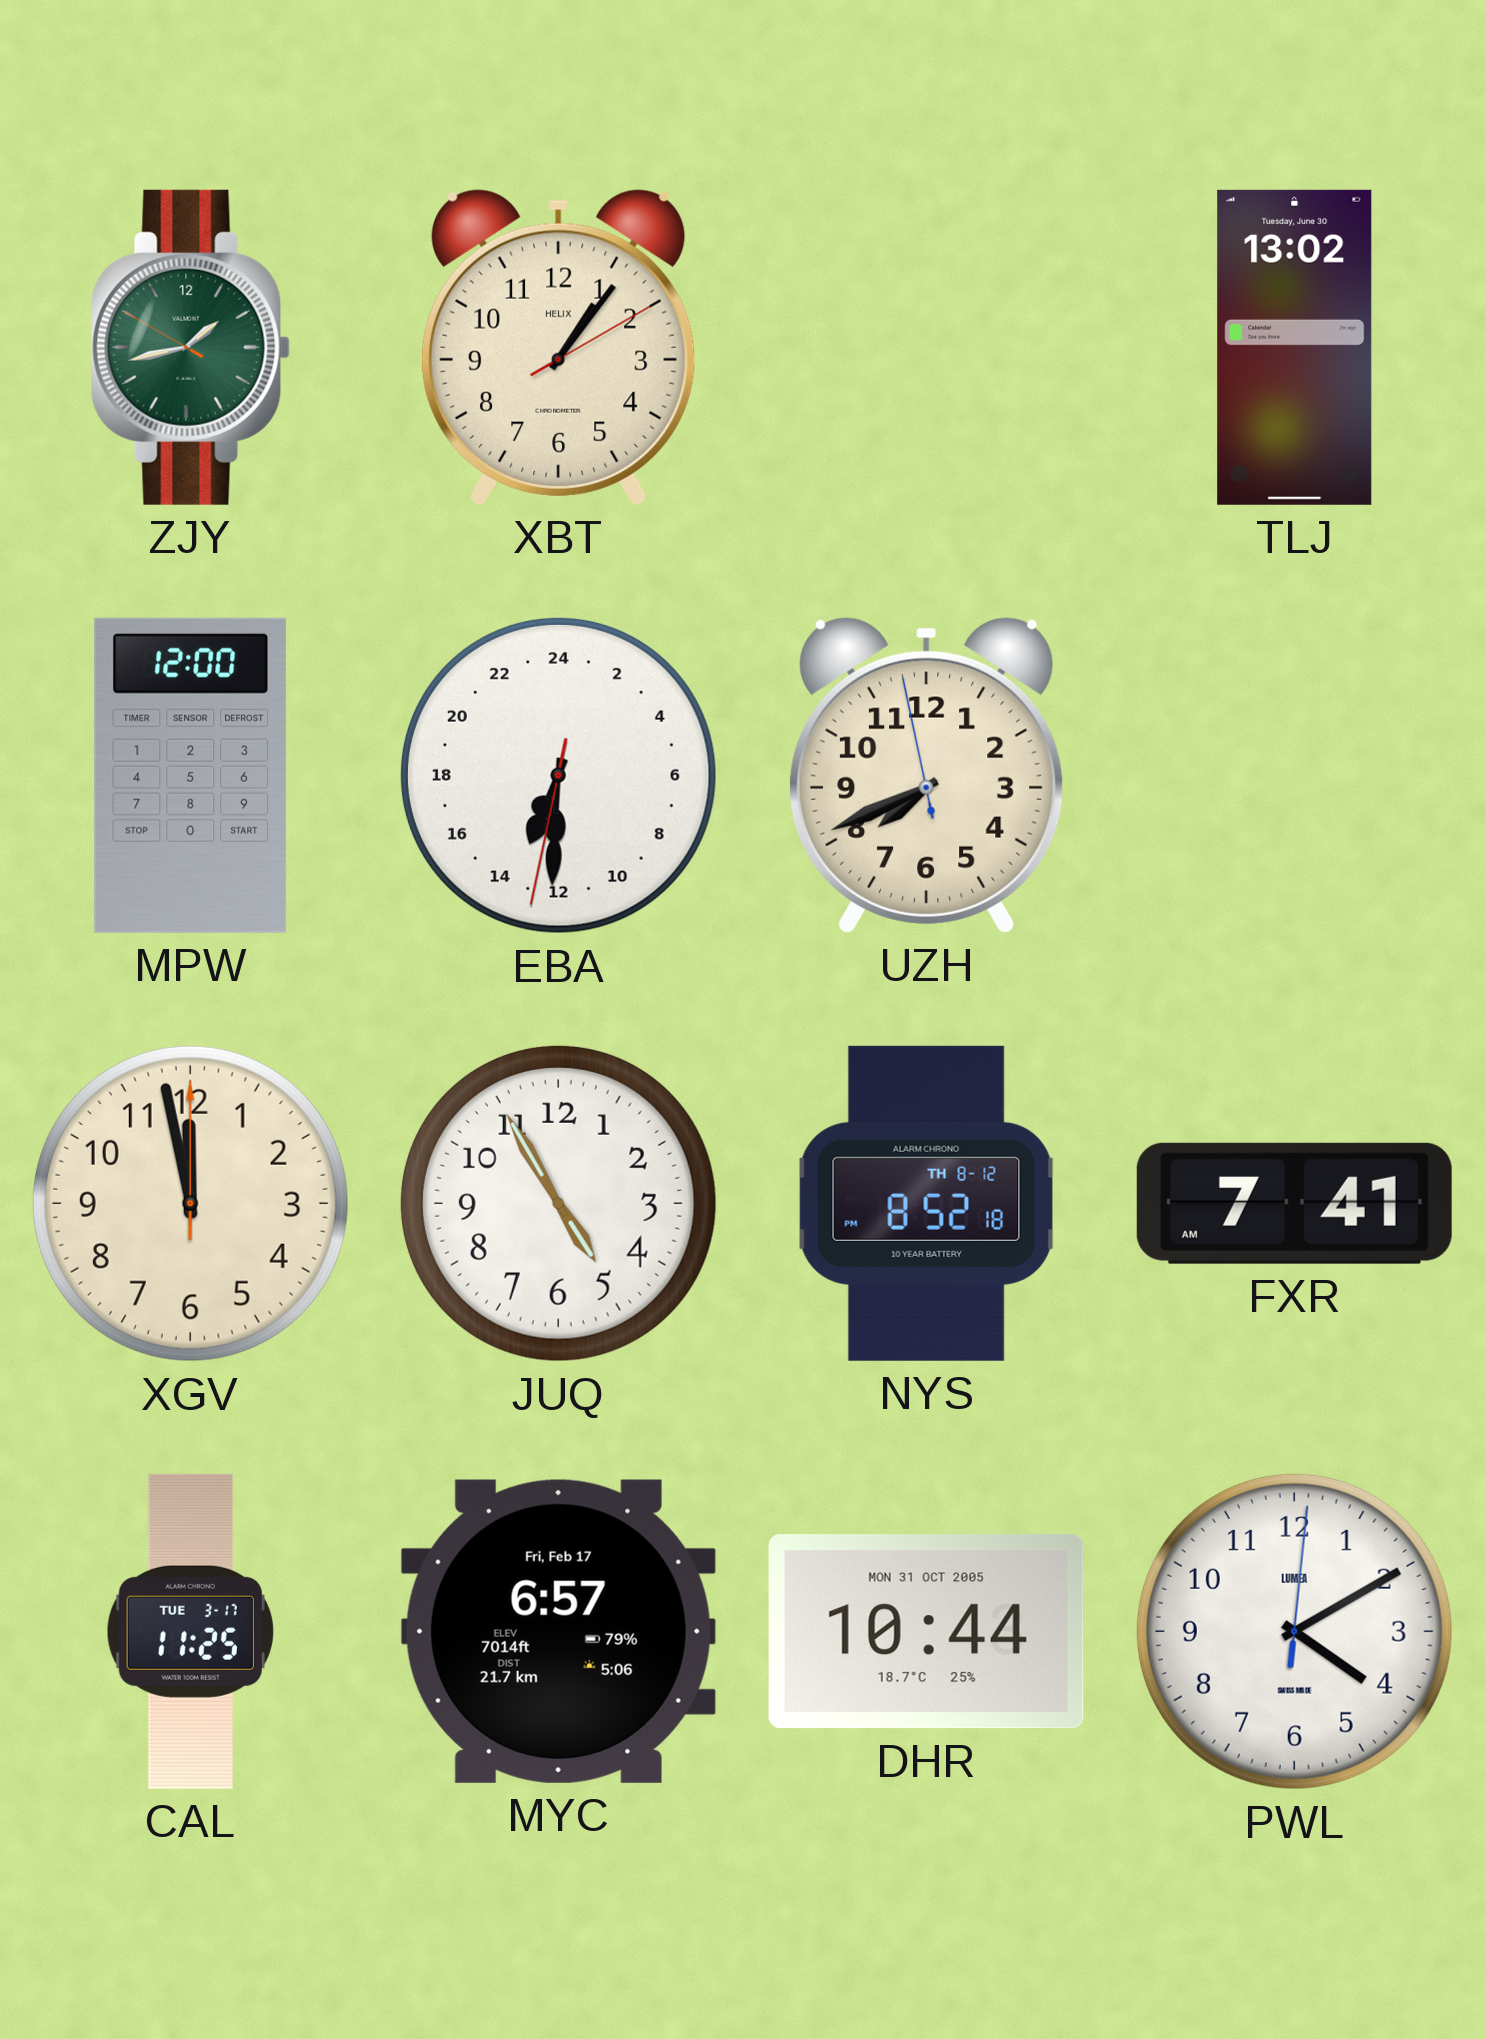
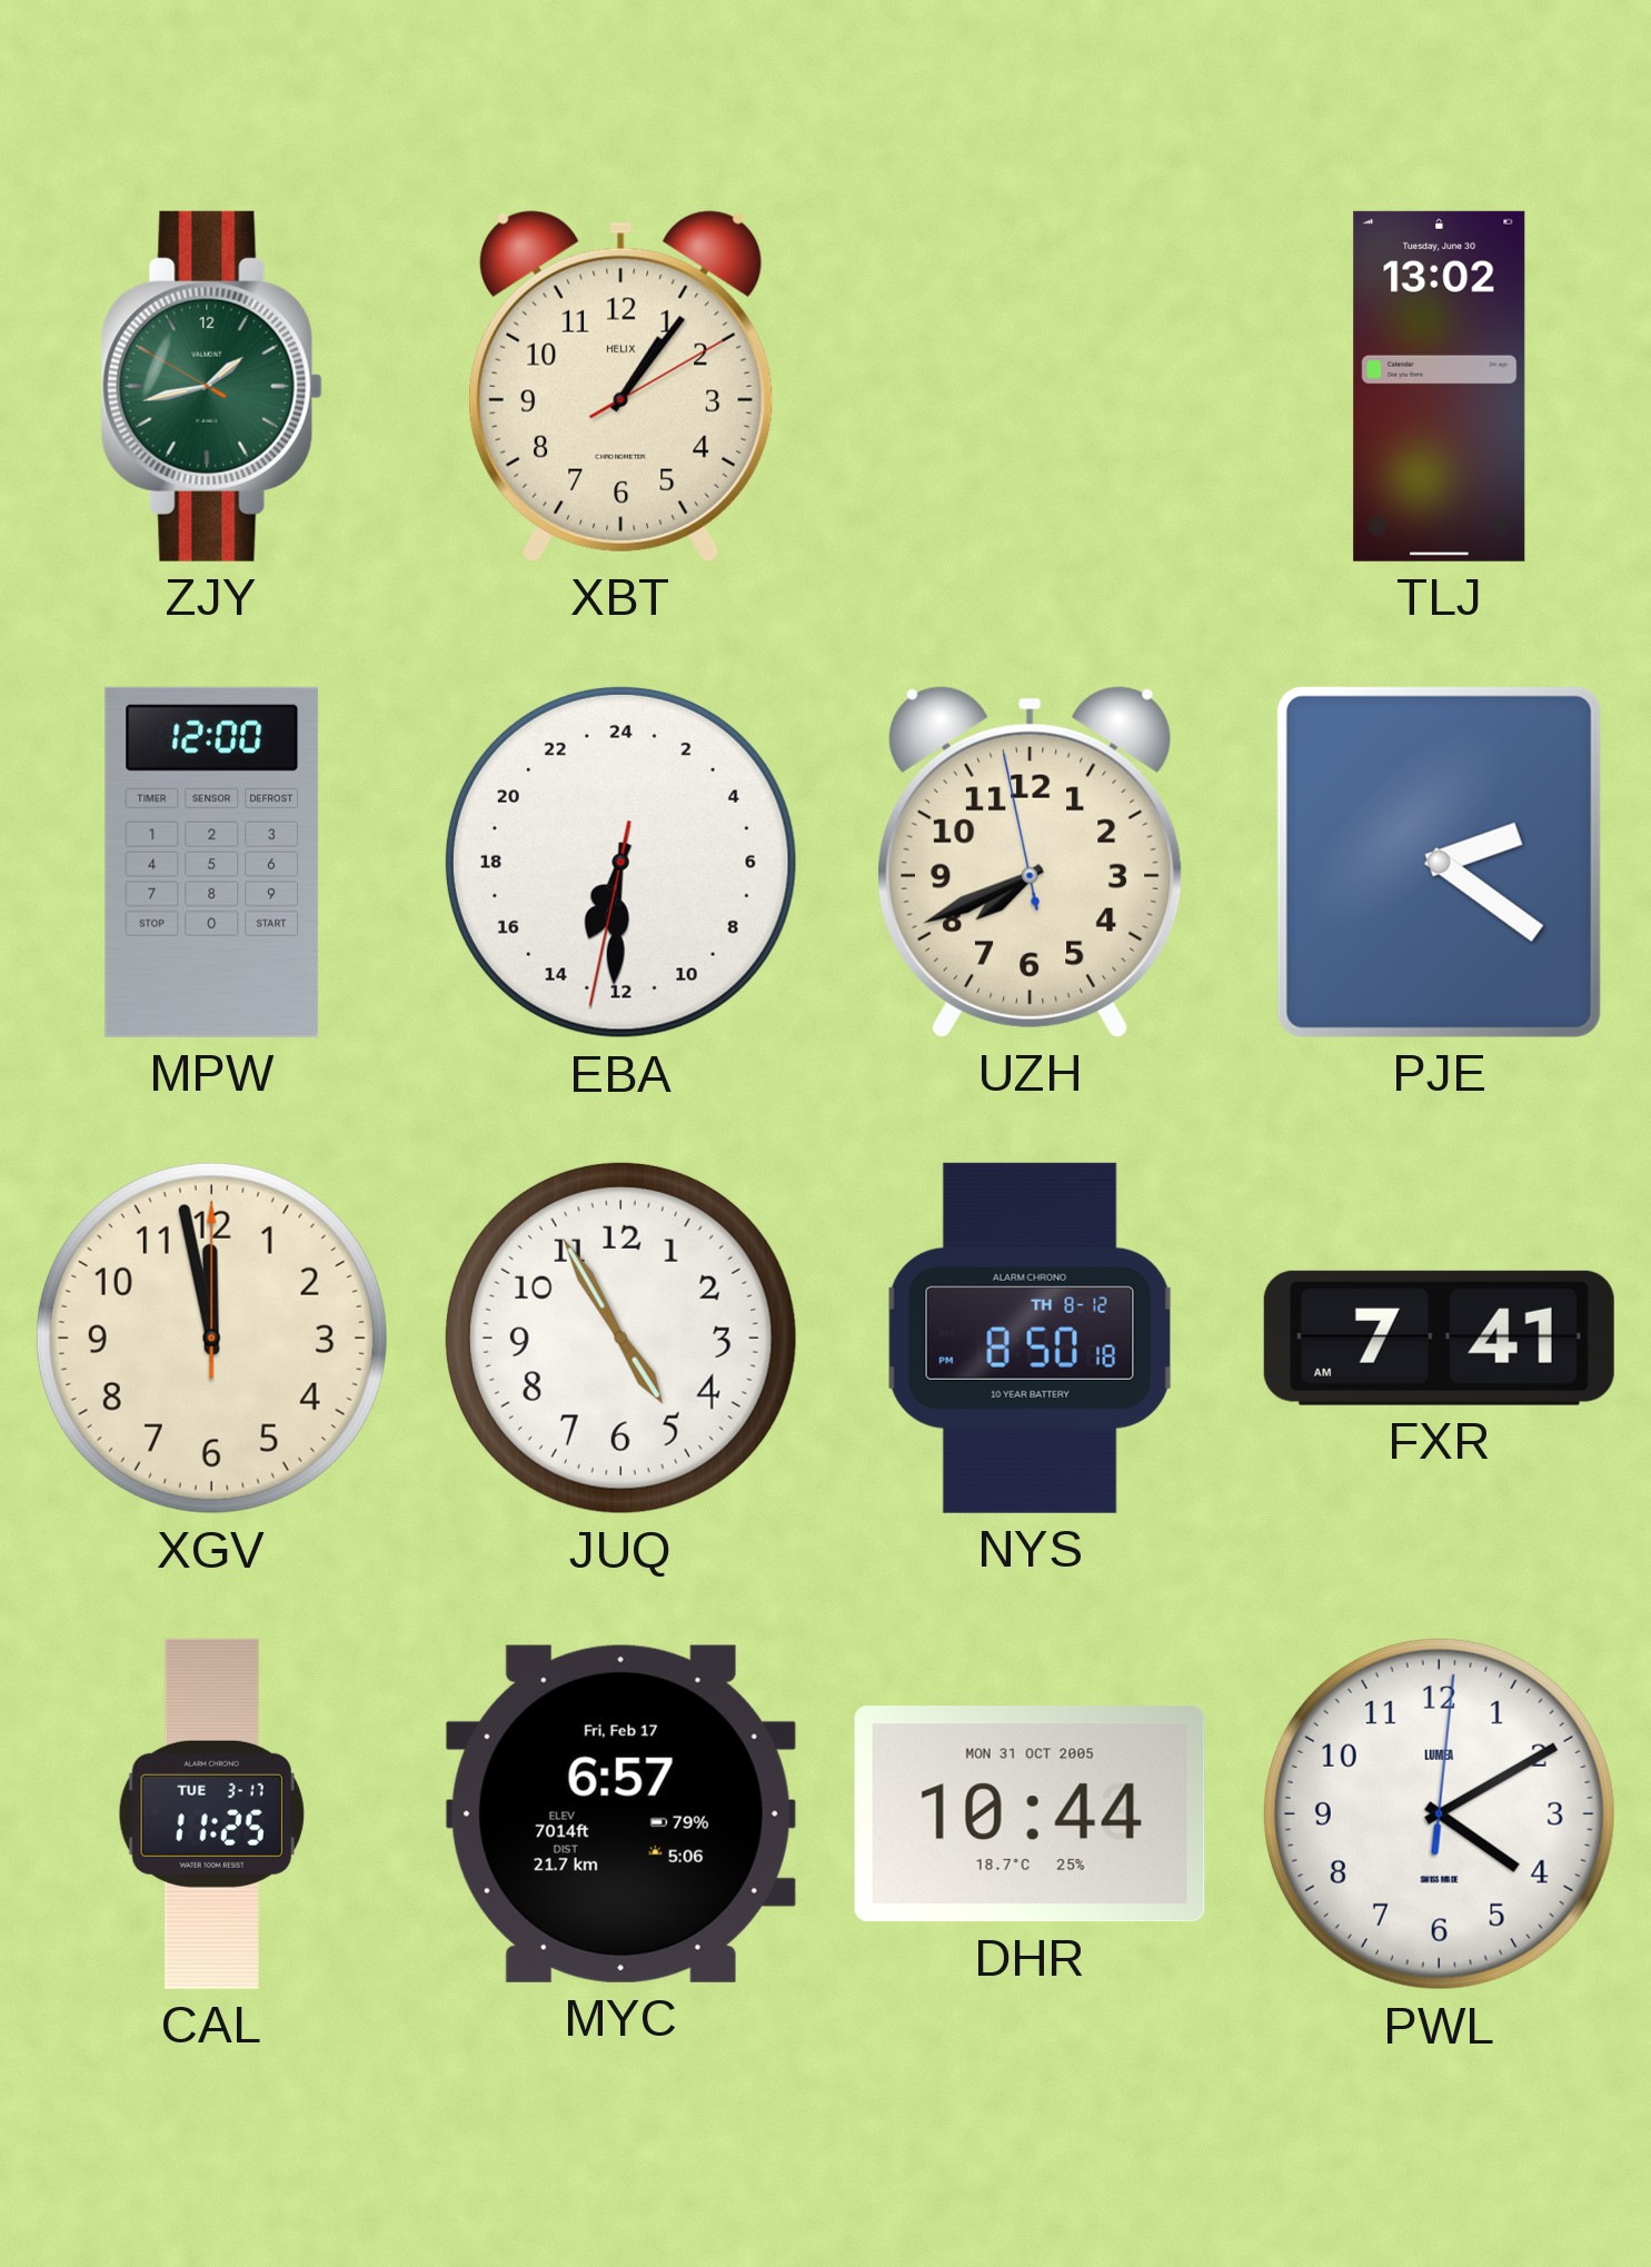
PJE: none -> 2:21
NYS: 8:52 -> 8:50
